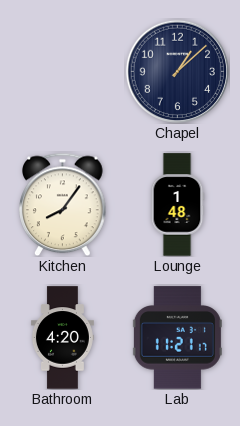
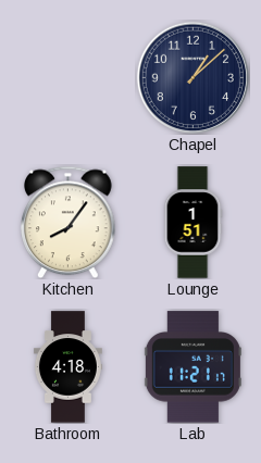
Lounge: 1:48 -> 1:51
Bathroom: 4:20 -> 4:18
